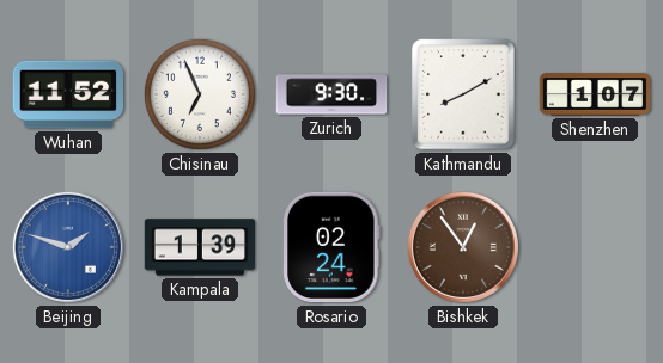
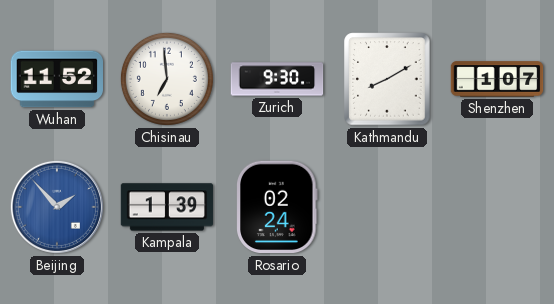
Chisinau: 6:56 -> 6:59
Beijing: 1:48 -> 1:53
Bishkek: 12:54 -> none
